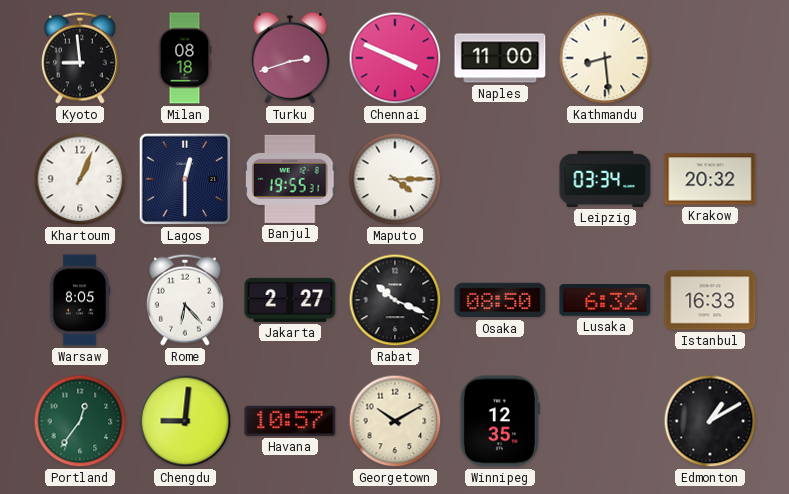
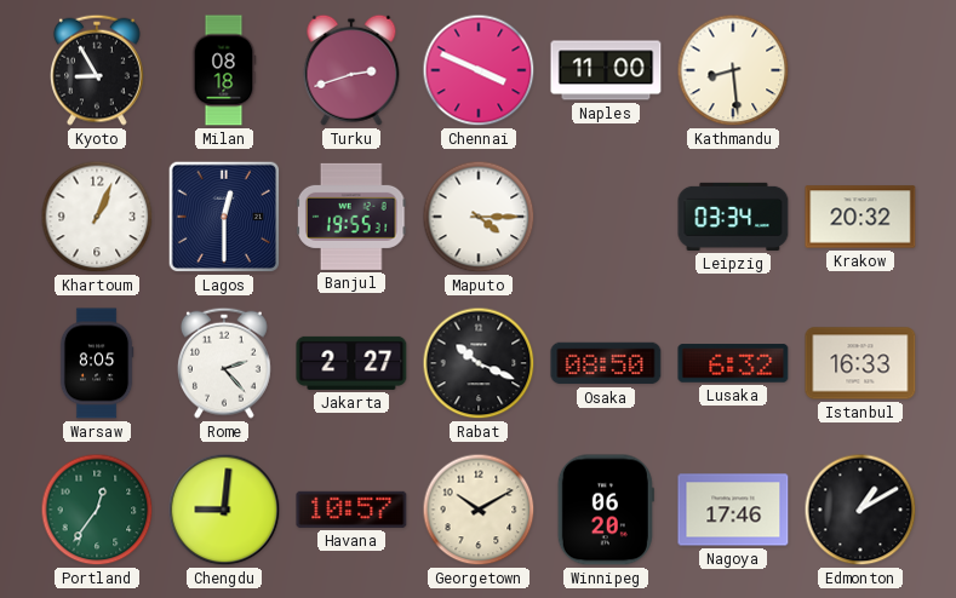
Kyoto: 8:59 -> 8:55
Rome: 6:23 -> 2:23
Winnipeg: 12:35 -> 06:20
Nagoya: none -> 17:46
